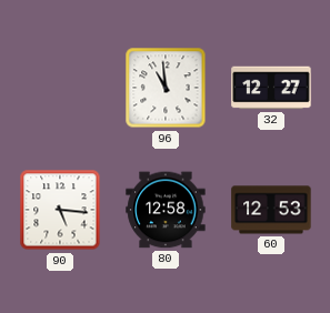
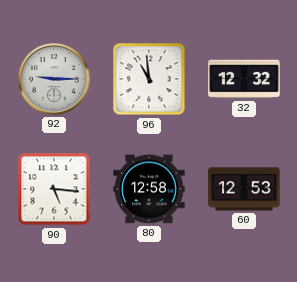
92: none -> 9:15
32: 12:27 -> 12:32
